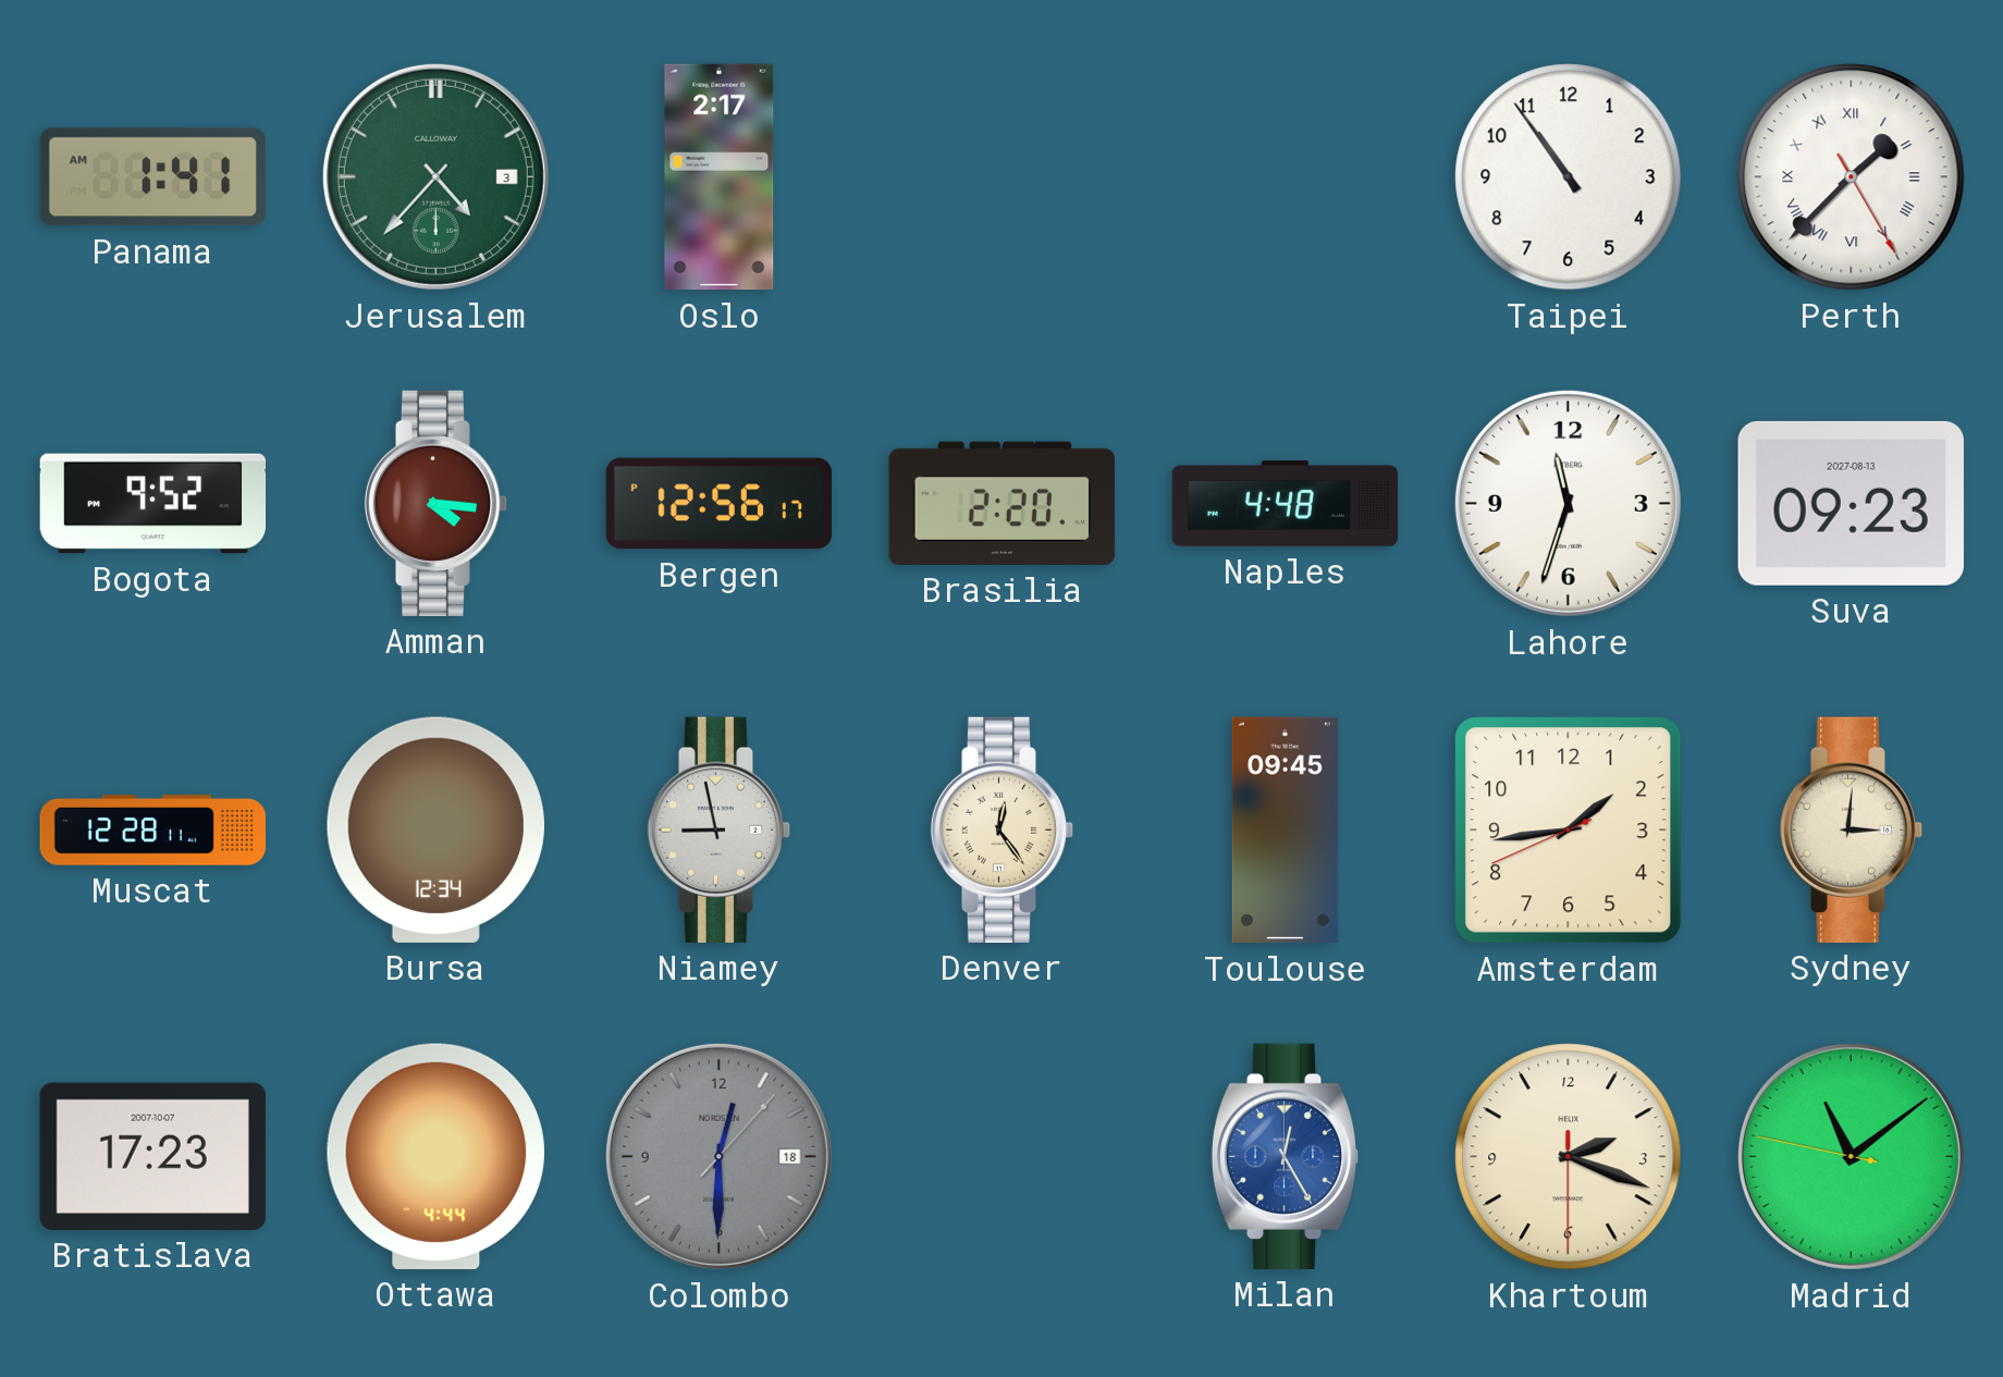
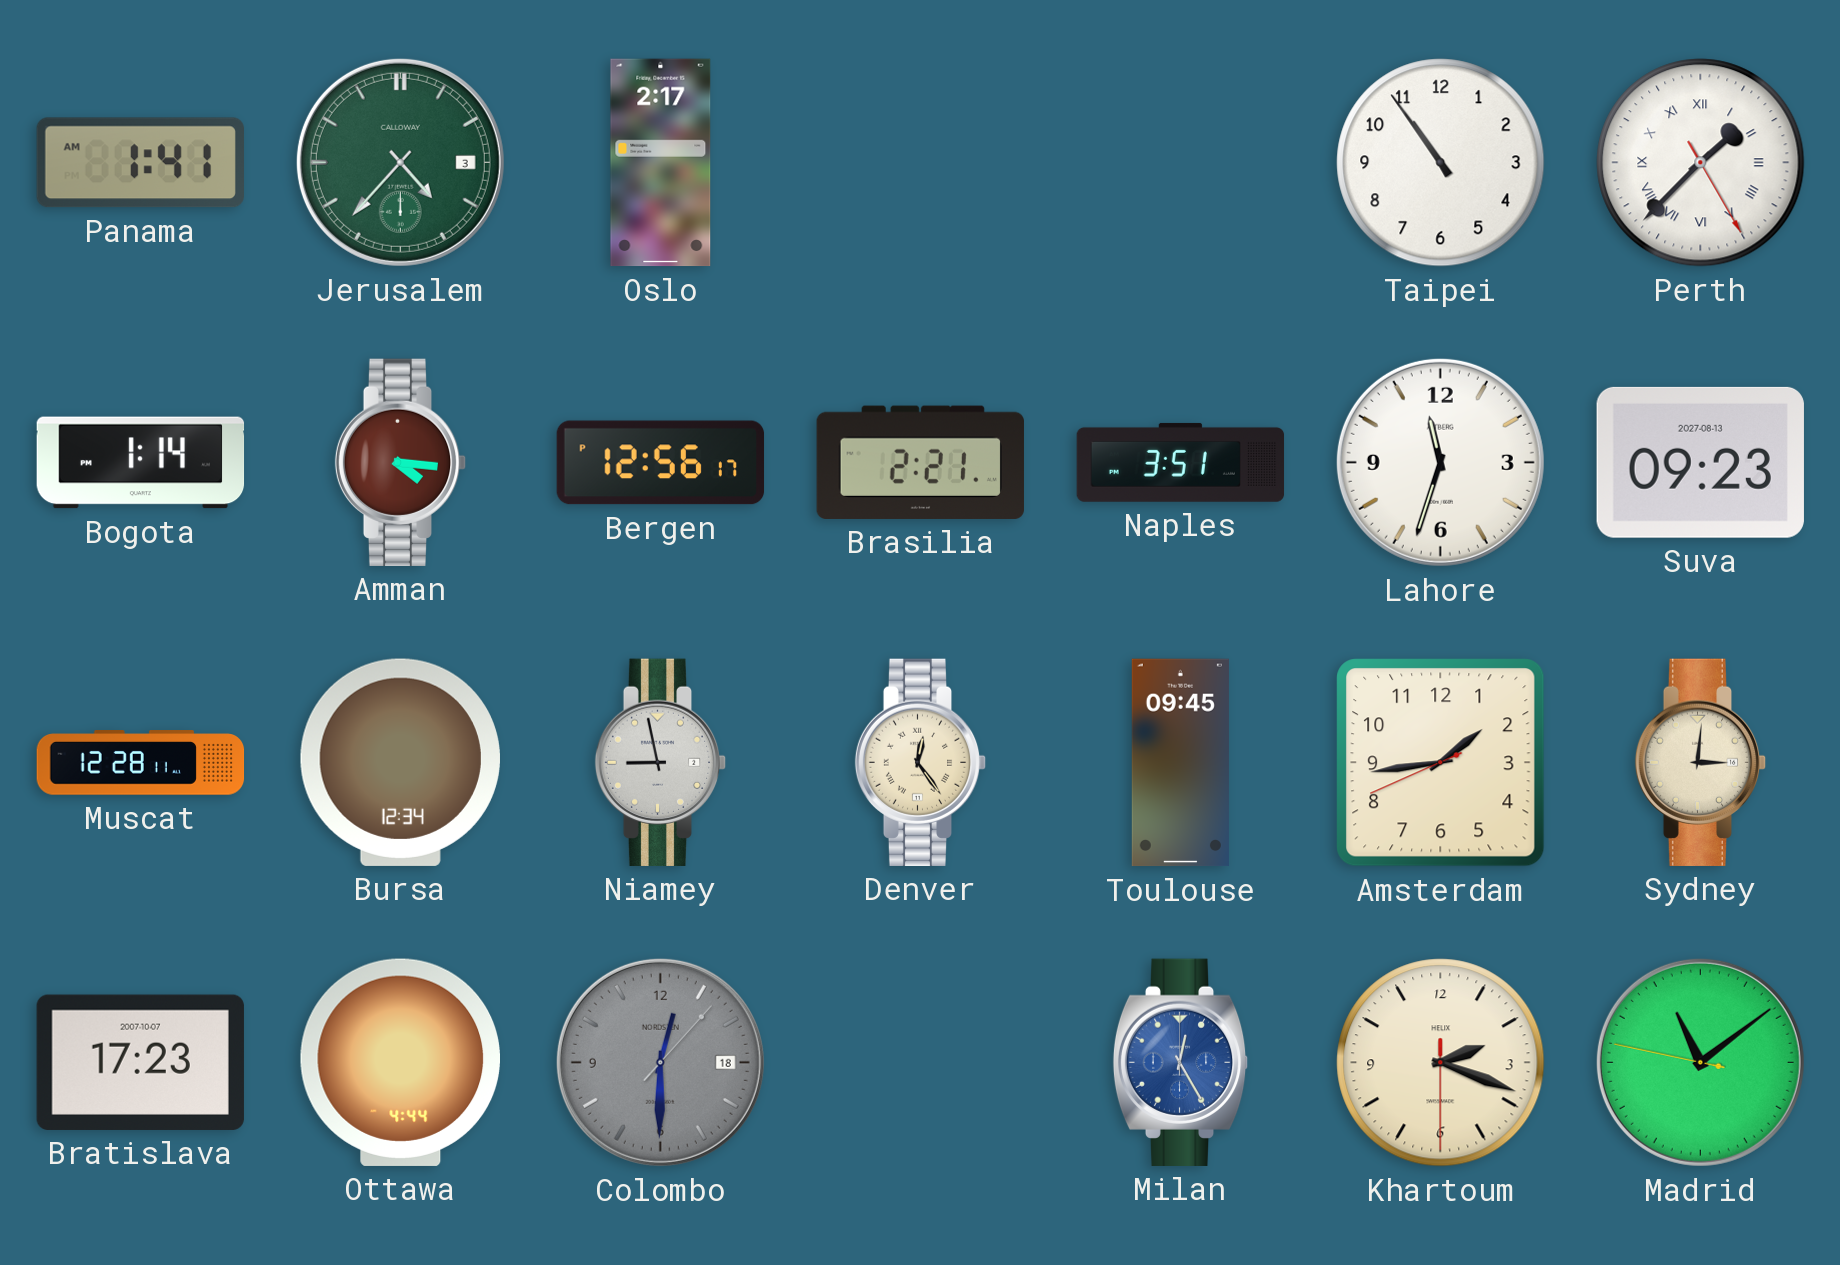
Bogota: 9:52 -> 1:14
Brasilia: 2:20 -> 2:21
Naples: 4:48 -> 3:51
